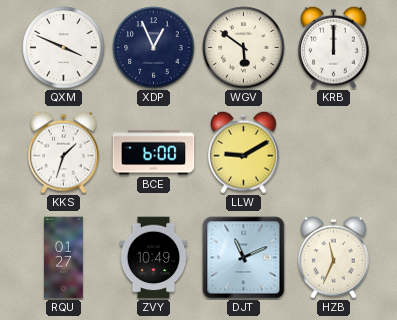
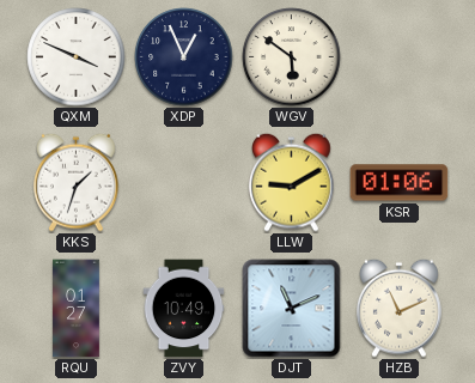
KRB: 12:00 -> none
BCE: 6:00 -> none
KSR: none -> 01:06
HZB: 11:34 -> 11:11
